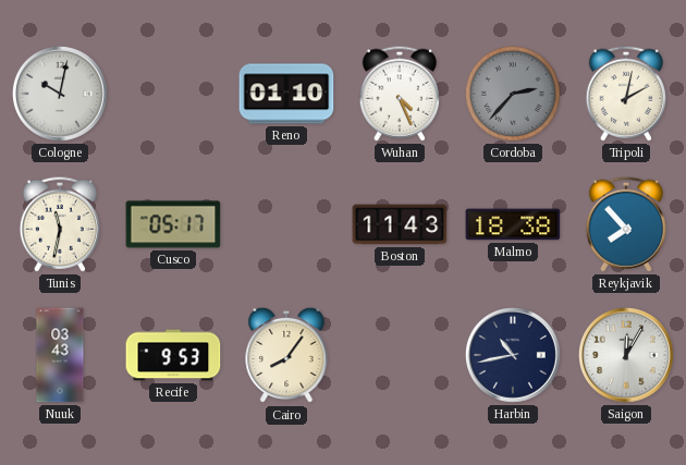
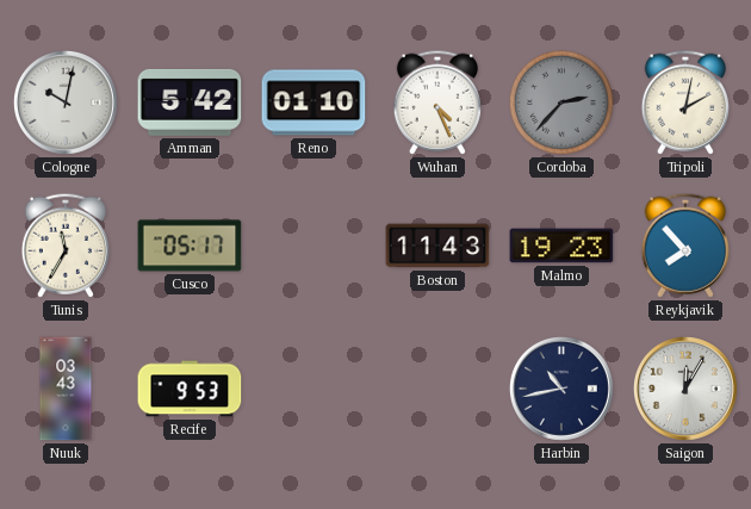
Amman: none -> 5:42
Tunis: 11:32 -> 11:35
Malmo: 18:38 -> 19:23
Cairo: 8:06 -> none
